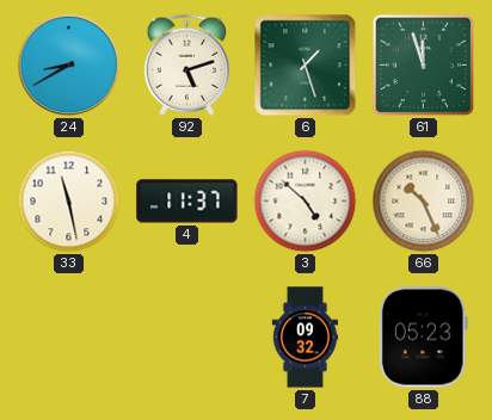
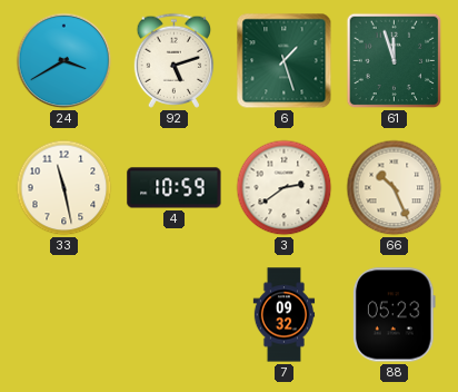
24: 8:40 -> 3:40
4: 11:37 -> 10:59
3: 4:52 -> 2:39
